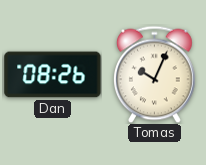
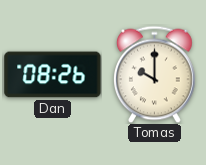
Tomas: 10:04 -> 10:00
